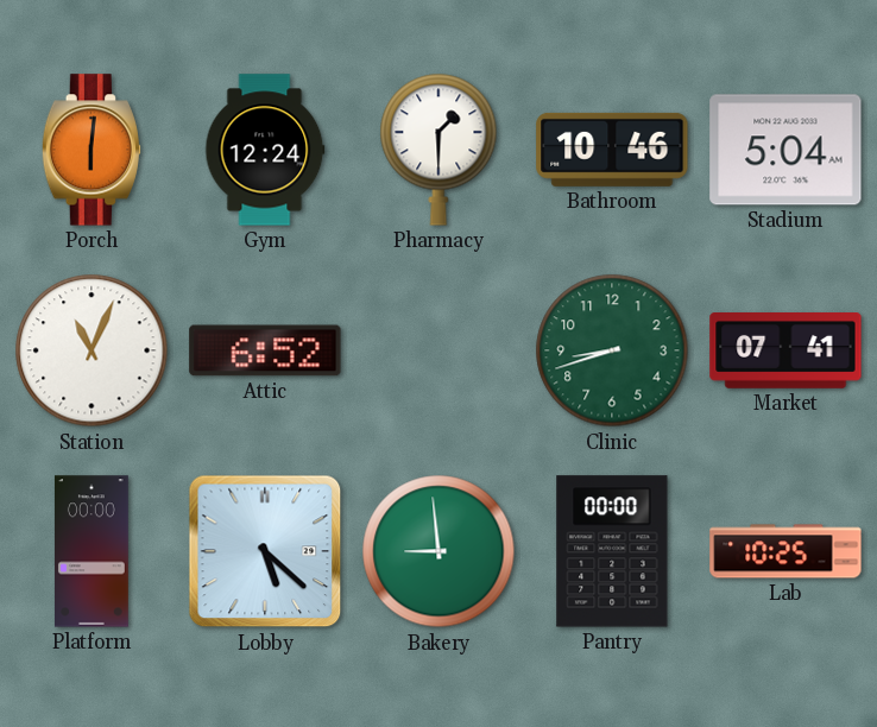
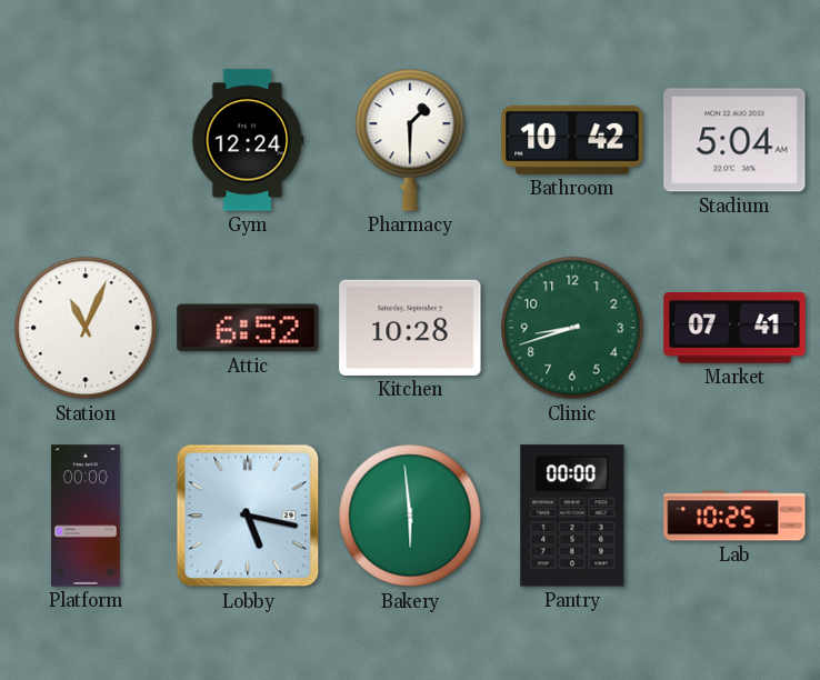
Porch: 6:01 -> none
Bathroom: 10:46 -> 10:42
Kitchen: none -> 10:28
Lobby: 5:22 -> 5:17
Bakery: 8:59 -> 5:59
